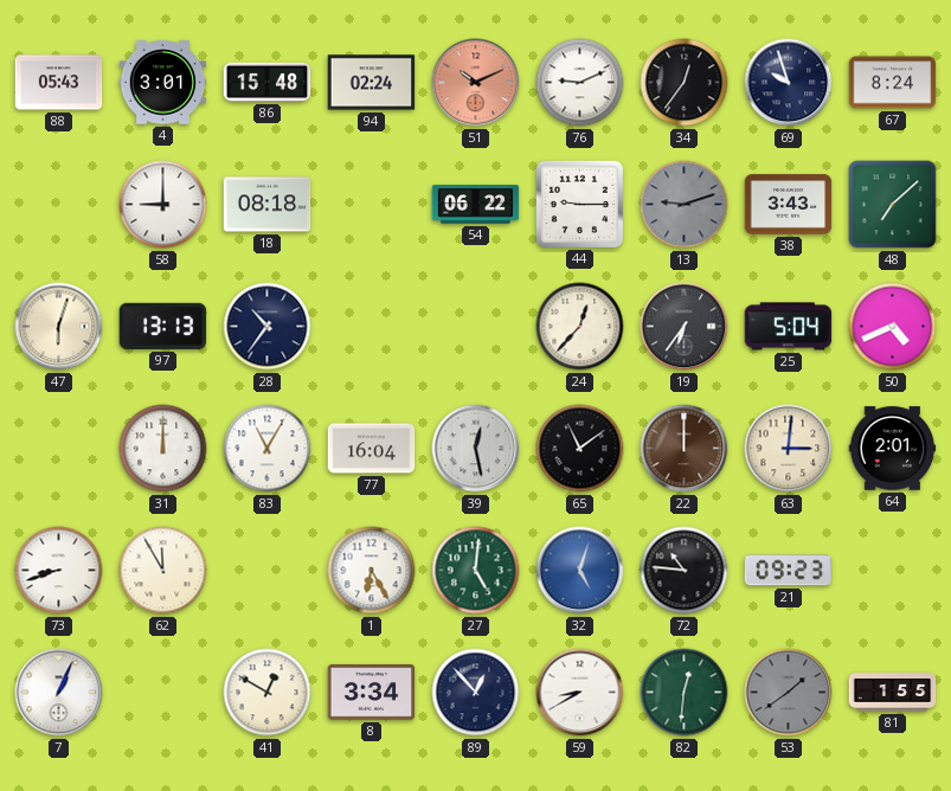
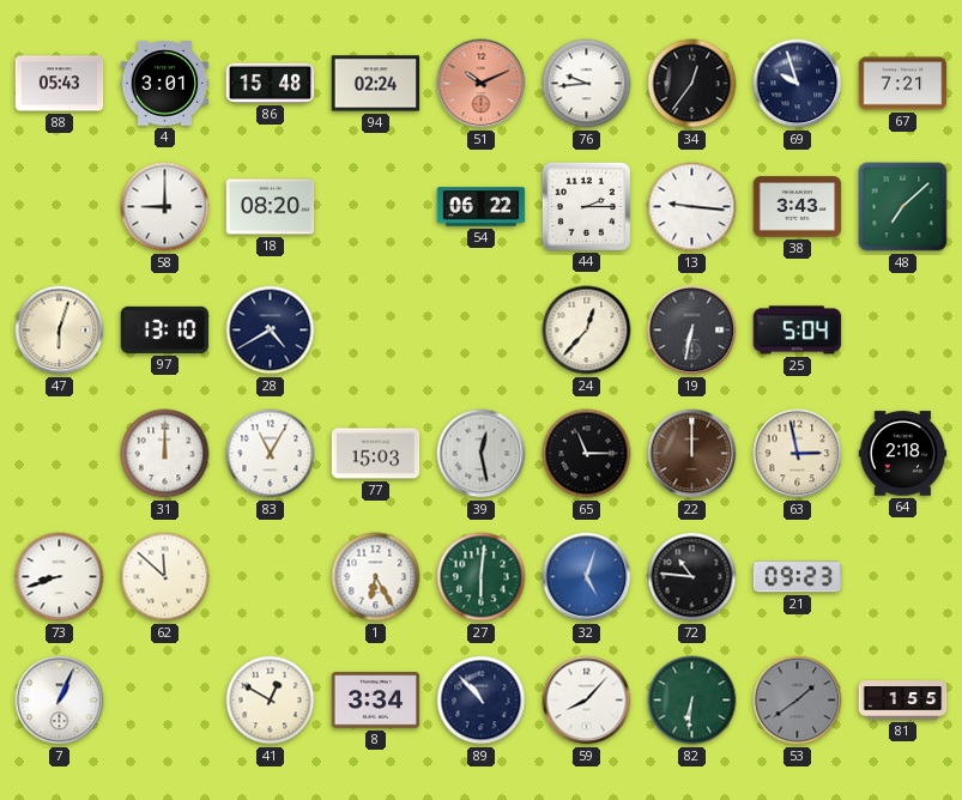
76: 9:11 -> 9:44
67: 8:24 -> 7:21
18: 08:18 -> 08:20
44: 9:15 -> 2:15
13: 9:12 -> 9:16
13 dial: grey -> white
97: 13:13 -> 13:10
28: 10:36 -> 4:40
19: 6:36 -> 6:32
50: 4:41 -> none
77: 16:04 -> 15:03
65: 11:09 -> 11:15
63: 3:01 -> 2:58
64: 2:01 -> 2:18
62: 11:55 -> 11:52
27: 5:01 -> 6:01
89: 12:53 -> 10:53
59: 8:40 -> 8:07
82: 12:31 -> 6:31
